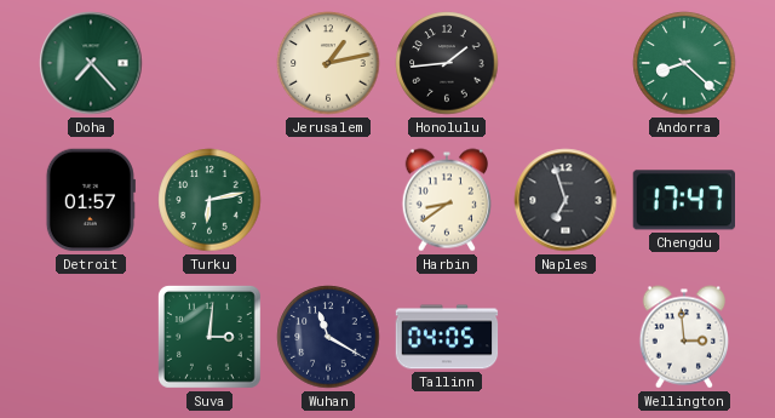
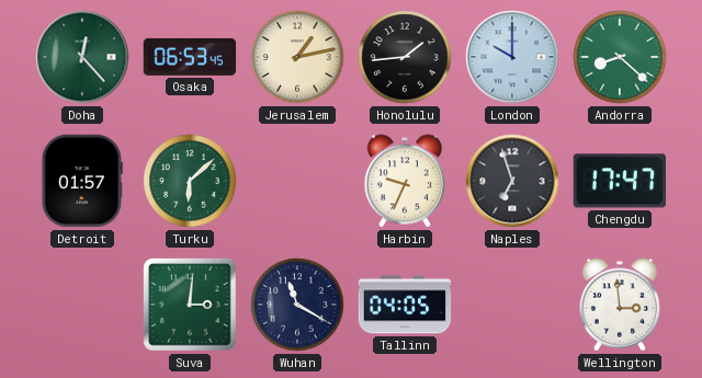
Doha: 7:23 -> 12:23
Osaka: none -> 06:53
London: none -> 10:00
Turku: 6:13 -> 6:08
Harbin: 8:39 -> 9:34
